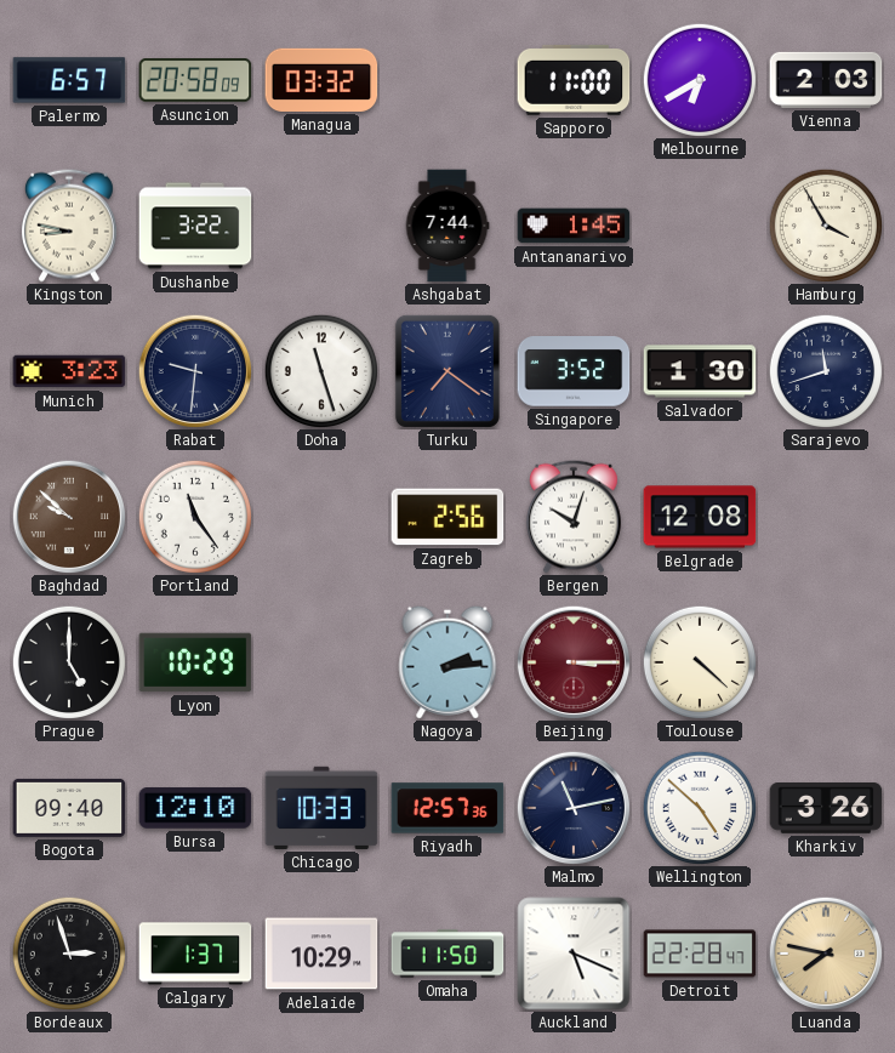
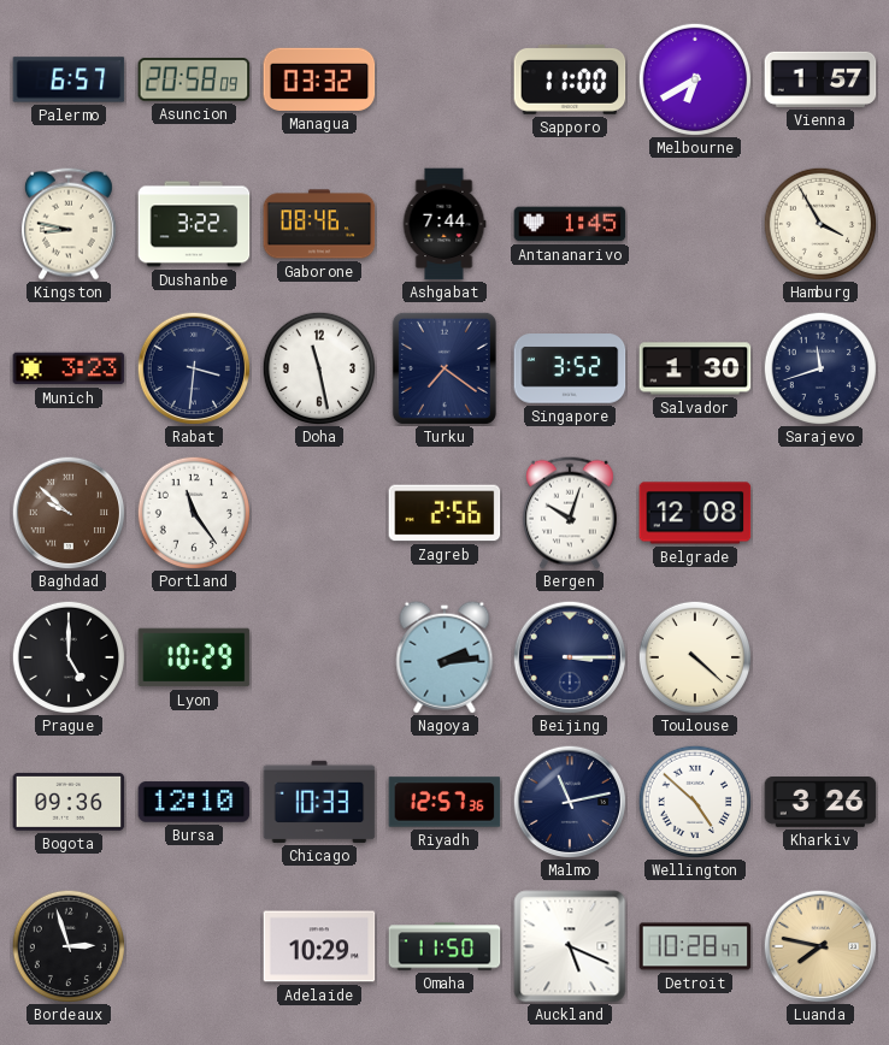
Vienna: 2:03 -> 1:57
Gaborone: none -> 08:46
Rabat: 9:31 -> 3:31
Doha: 11:27 -> 11:28
Beijing dial: burgundy -> navy
Bogota: 09:40 -> 09:36
Calgary: 1:37 -> none
Detroit: 22:28 -> 10:28
